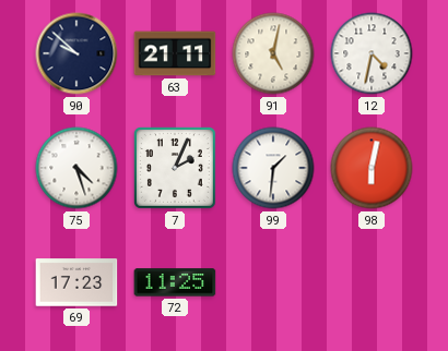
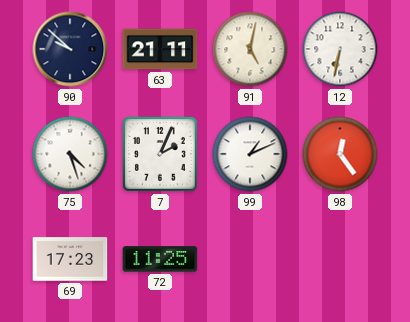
12: 4:32 -> 6:32
99: 1:31 -> 1:11
98: 6:02 -> 12:24
